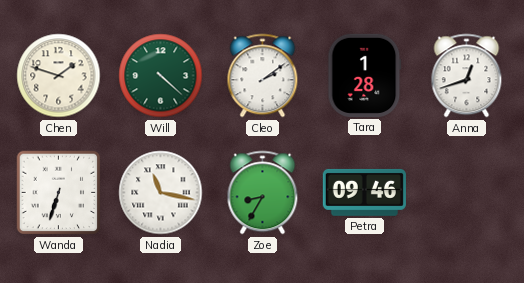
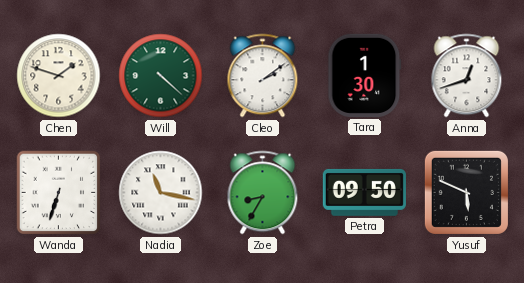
Tara: 1:28 -> 1:30
Petra: 09:46 -> 09:50
Yusuf: none -> 5:49
